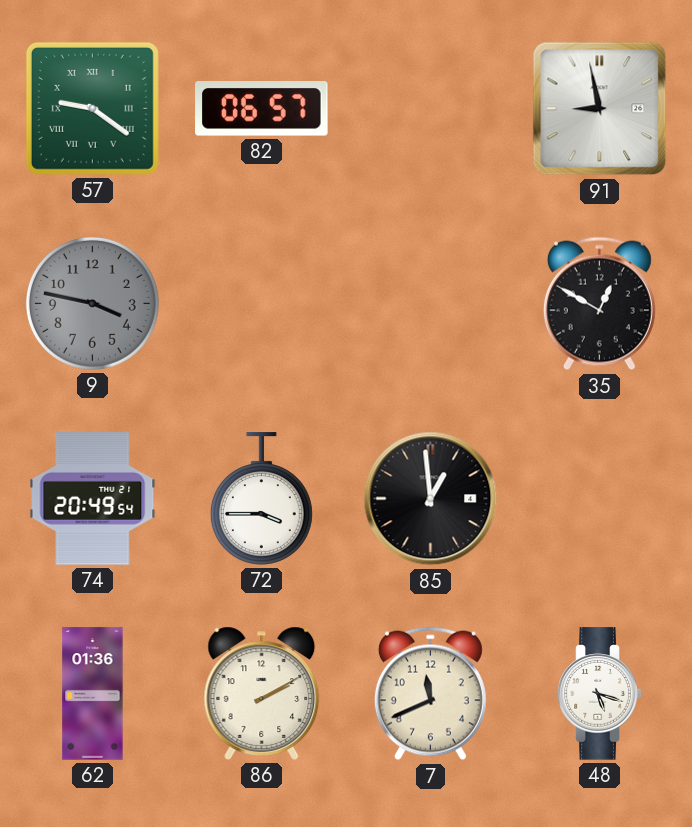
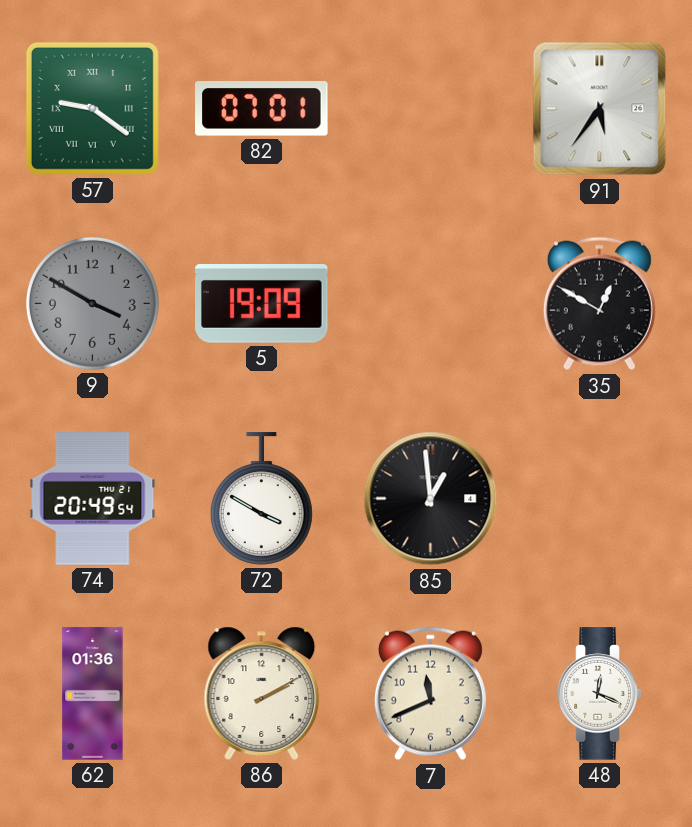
82: 06:57 -> 07:01
91: 8:58 -> 5:36
9: 3:47 -> 3:50
5: none -> 19:09
72: 3:45 -> 3:50
48: 5:18 -> 12:19
